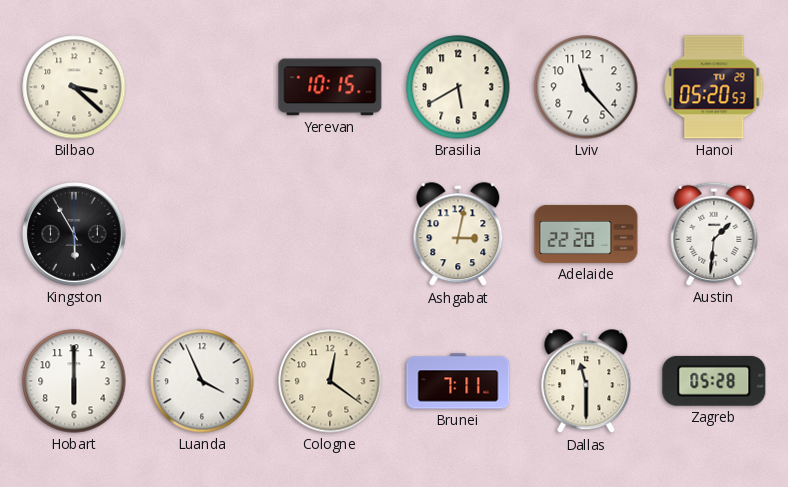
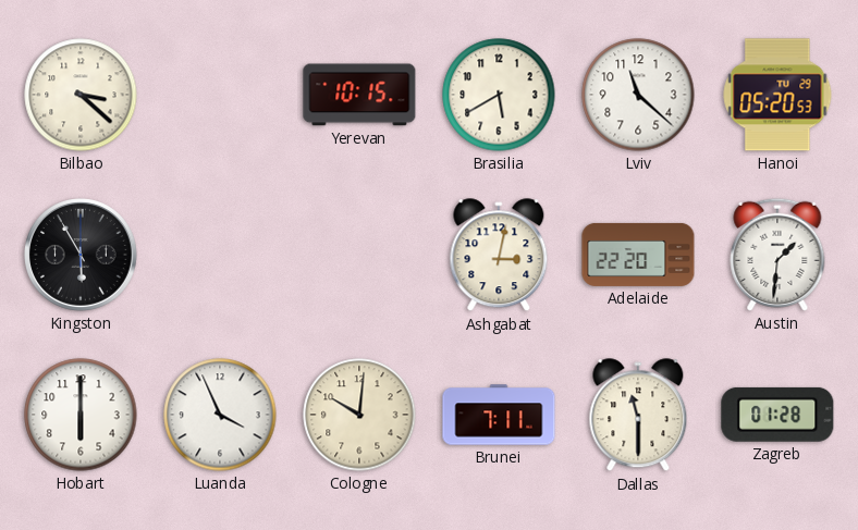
Lviv: 11:23 -> 11:22
Cologne: 12:21 -> 10:01
Zagreb: 05:28 -> 01:28
